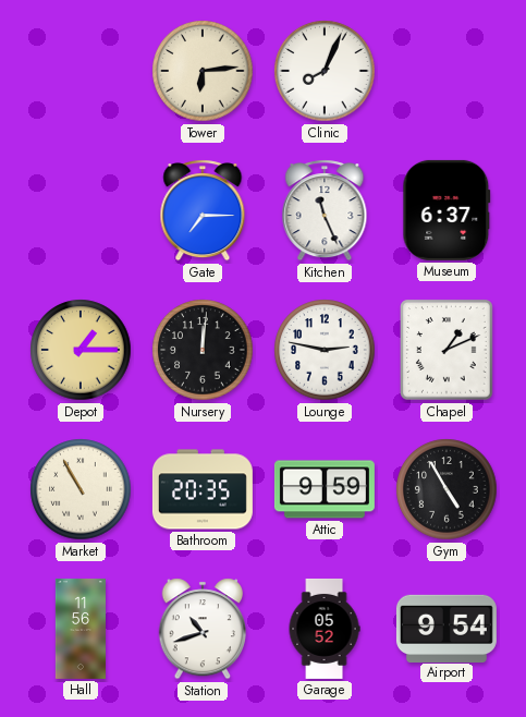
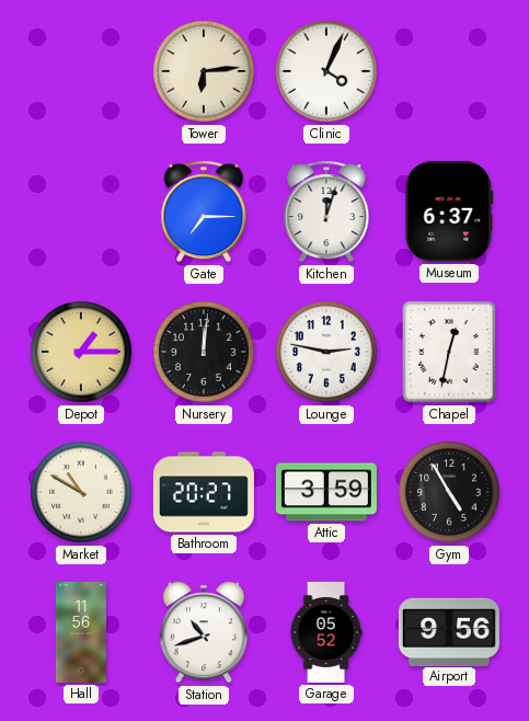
Clinic: 8:04 -> 4:04
Kitchen: 11:26 -> 12:03
Chapel: 1:11 -> 12:32
Market: 10:55 -> 10:50
Bathroom: 20:35 -> 20:27
Attic: 9:59 -> 3:59
Airport: 9:54 -> 9:56
